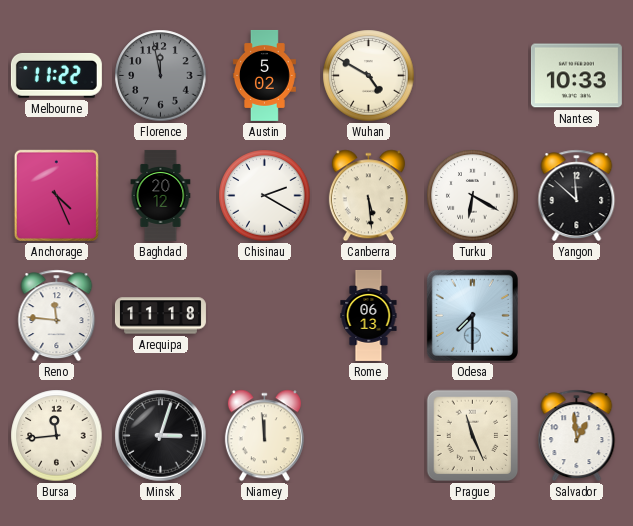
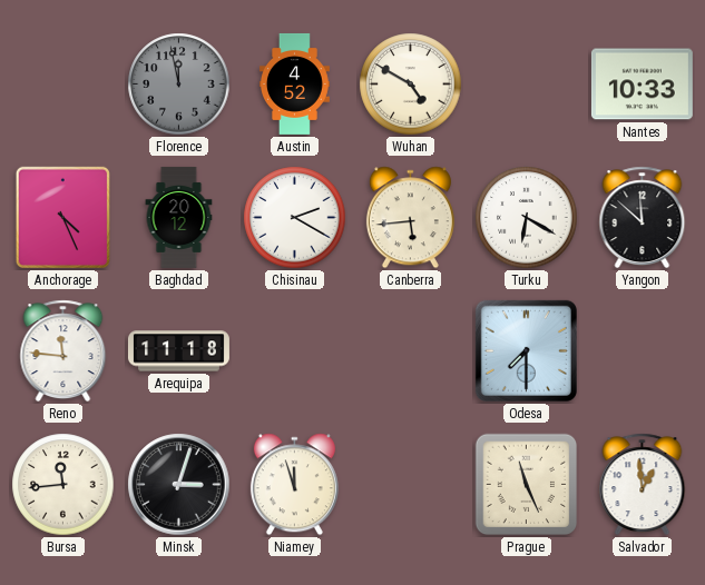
Melbourne: 11:22 -> none
Austin: 5:02 -> 4:52
Canberra: 5:29 -> 5:44
Rome: 06:13 -> none
Niamey: 11:59 -> 11:57
